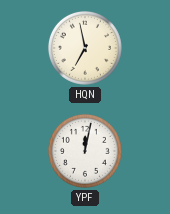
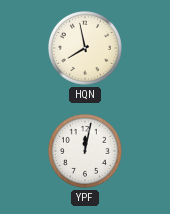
HQN: 6:58 -> 7:58
